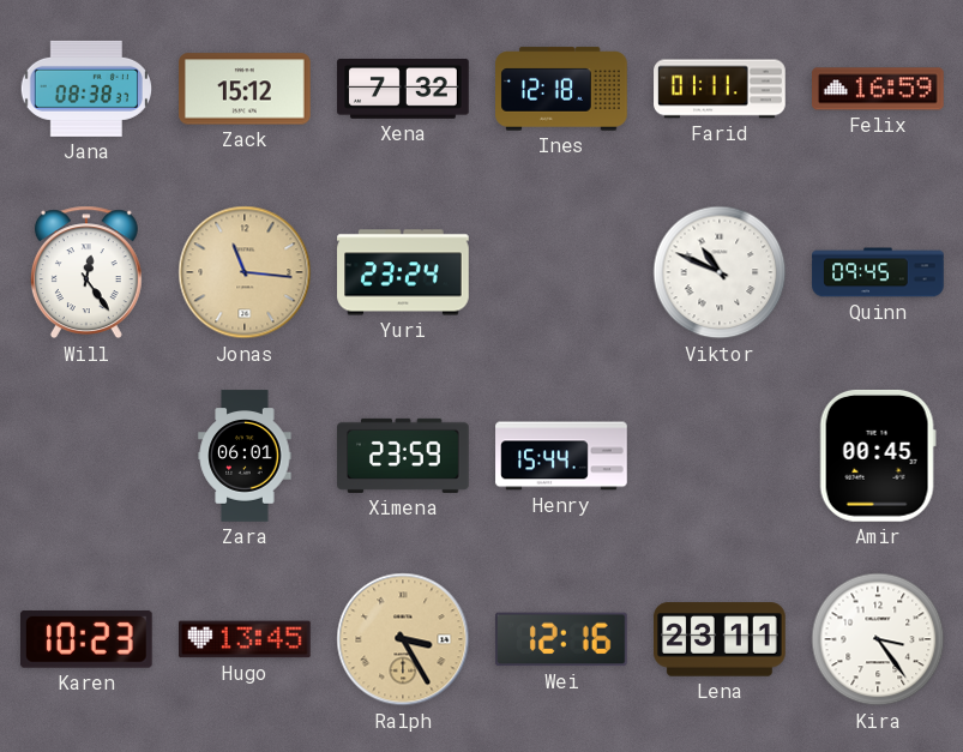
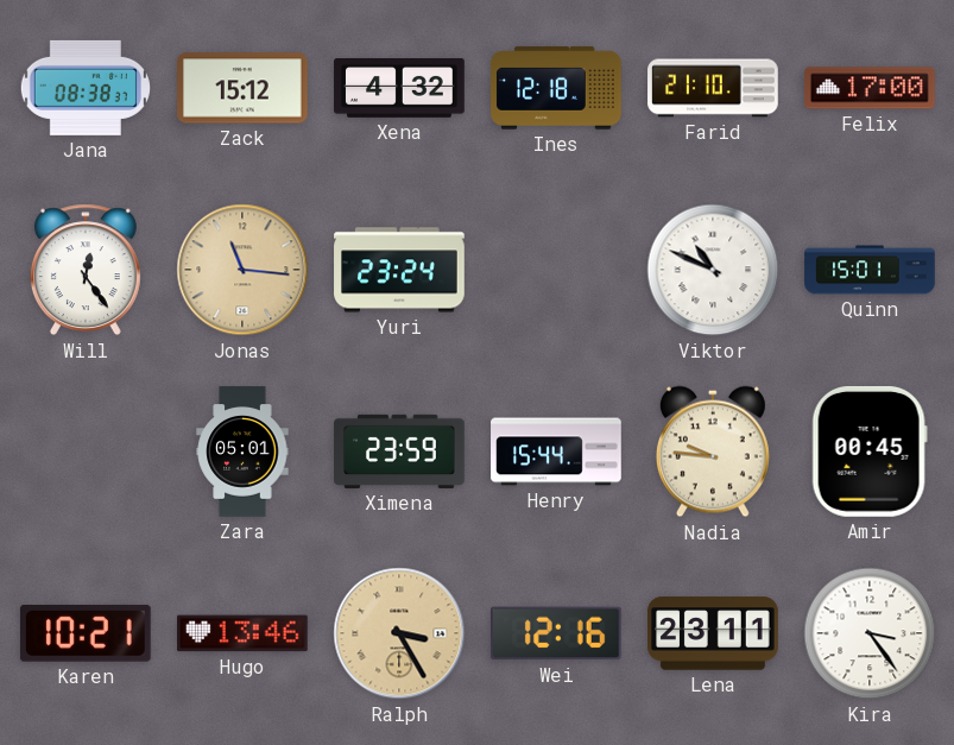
Xena: 7:32 -> 4:32
Farid: 01:11 -> 21:10
Felix: 16:59 -> 17:00
Quinn: 09:45 -> 15:01
Zara: 06:01 -> 05:01
Nadia: none -> 9:46
Karen: 10:23 -> 10:21
Hugo: 13:45 -> 13:46
